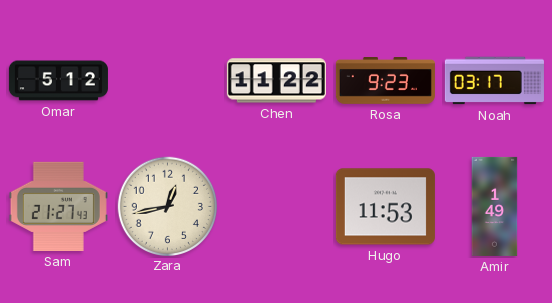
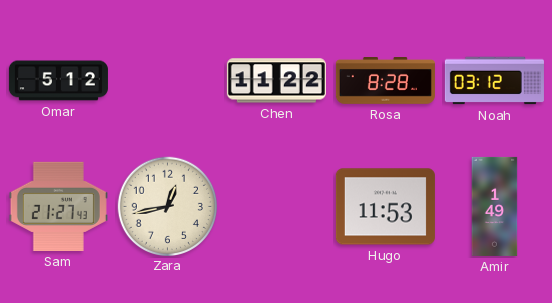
Rosa: 9:23 -> 8:28
Noah: 03:17 -> 03:12
